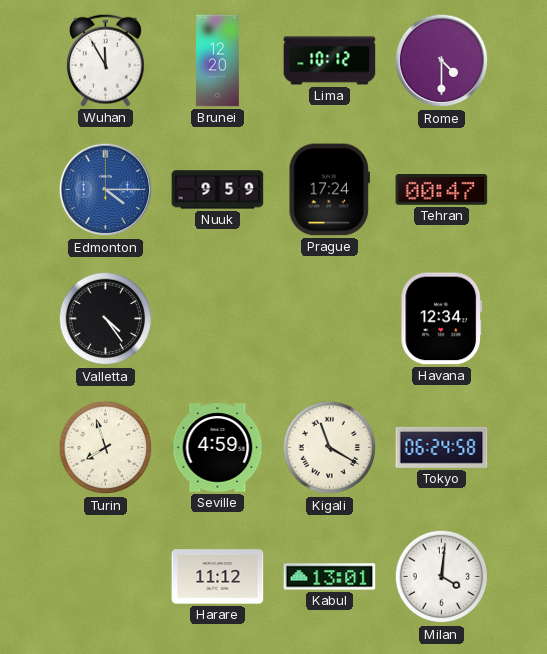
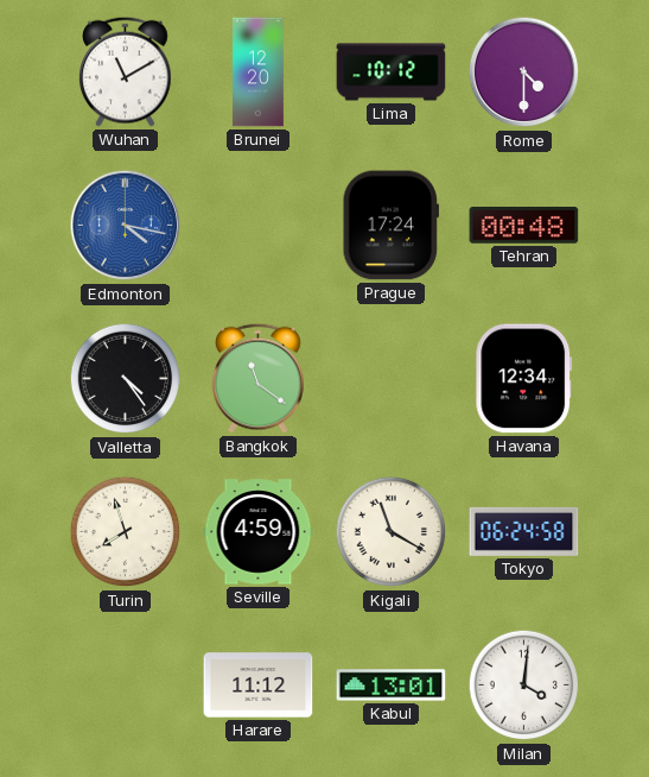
Wuhan: 11:55 -> 11:10
Edmonton: 4:15 -> 4:17
Nuuk: 9:59 -> none
Tehran: 00:47 -> 00:48
Bangkok: none -> 11:21
